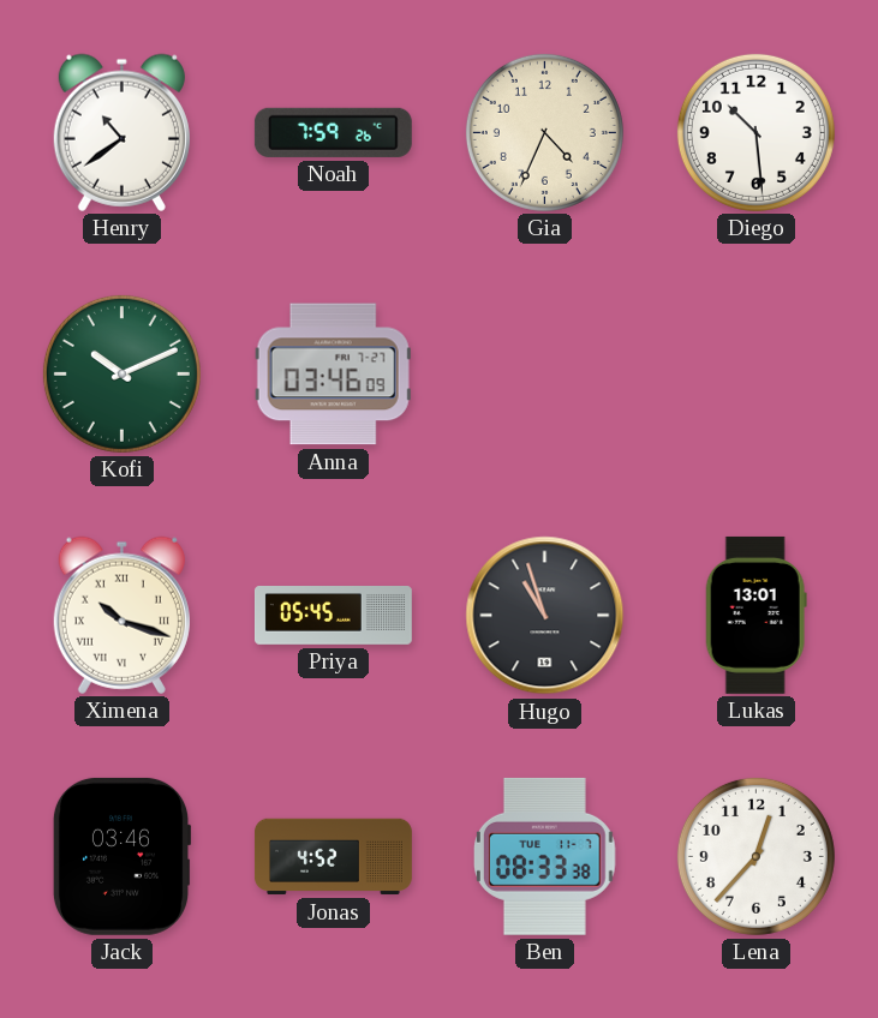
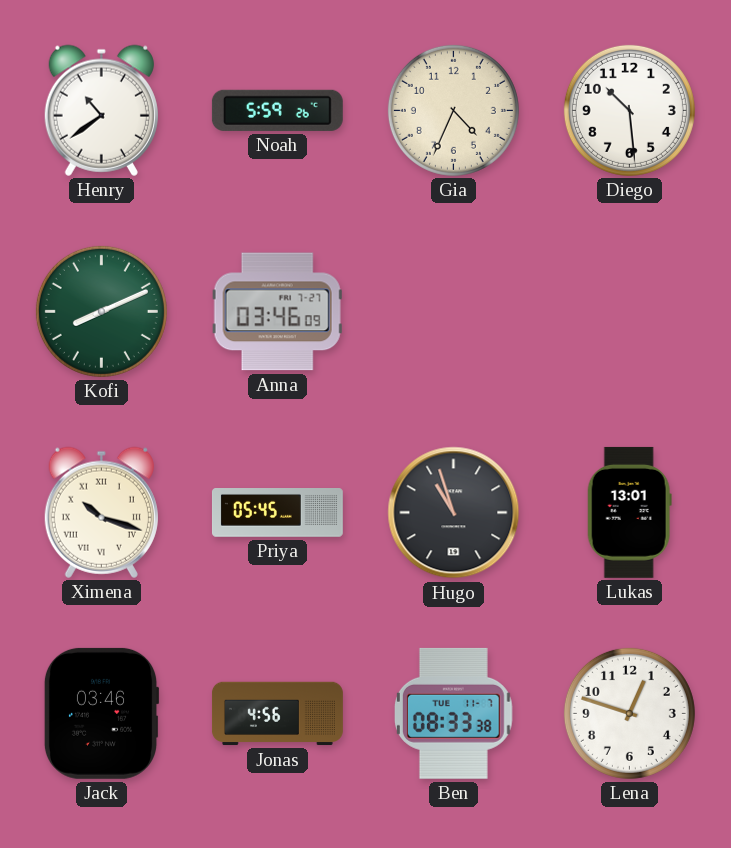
Noah: 7:59 -> 5:59
Kofi: 10:11 -> 8:11
Jonas: 4:52 -> 4:56
Lena: 12:37 -> 12:48
